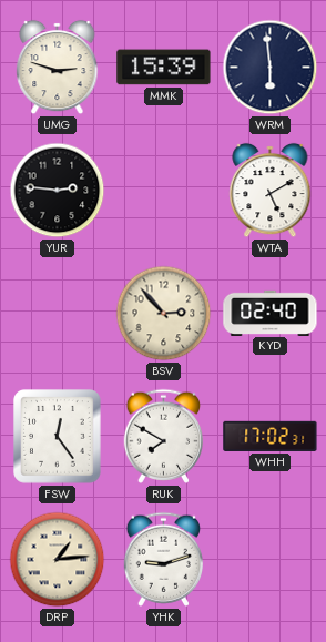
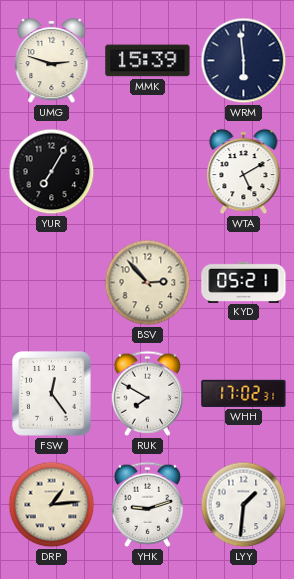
YUR: 2:46 -> 7:05
KYD: 02:40 -> 05:21
LYY: none -> 1:31
